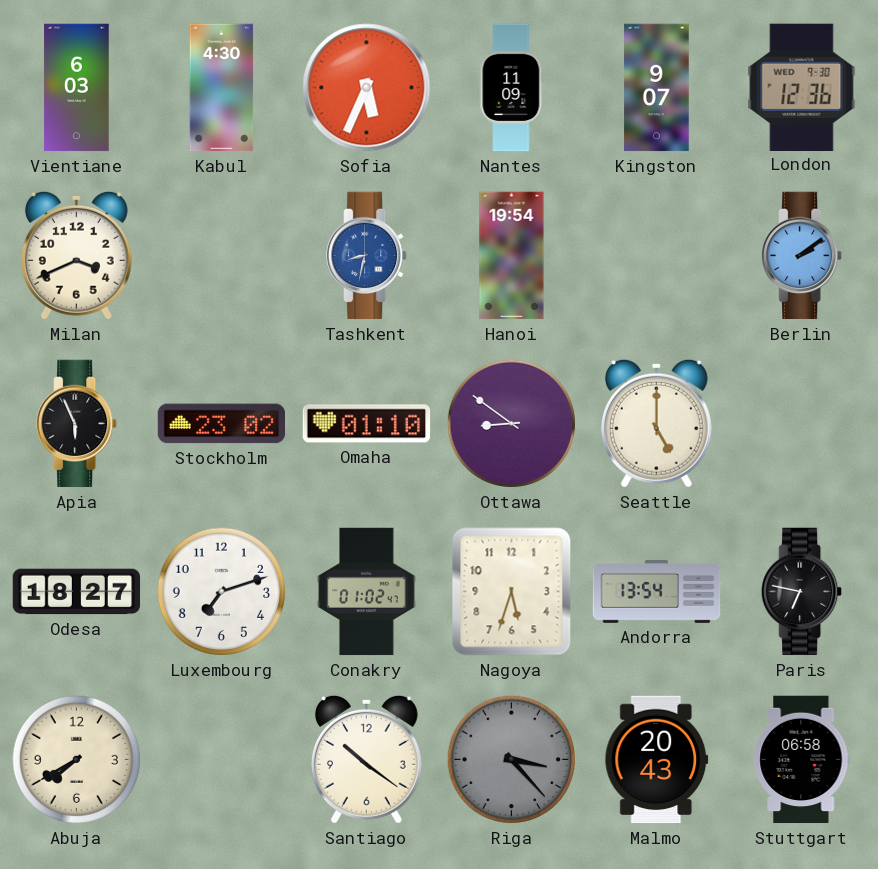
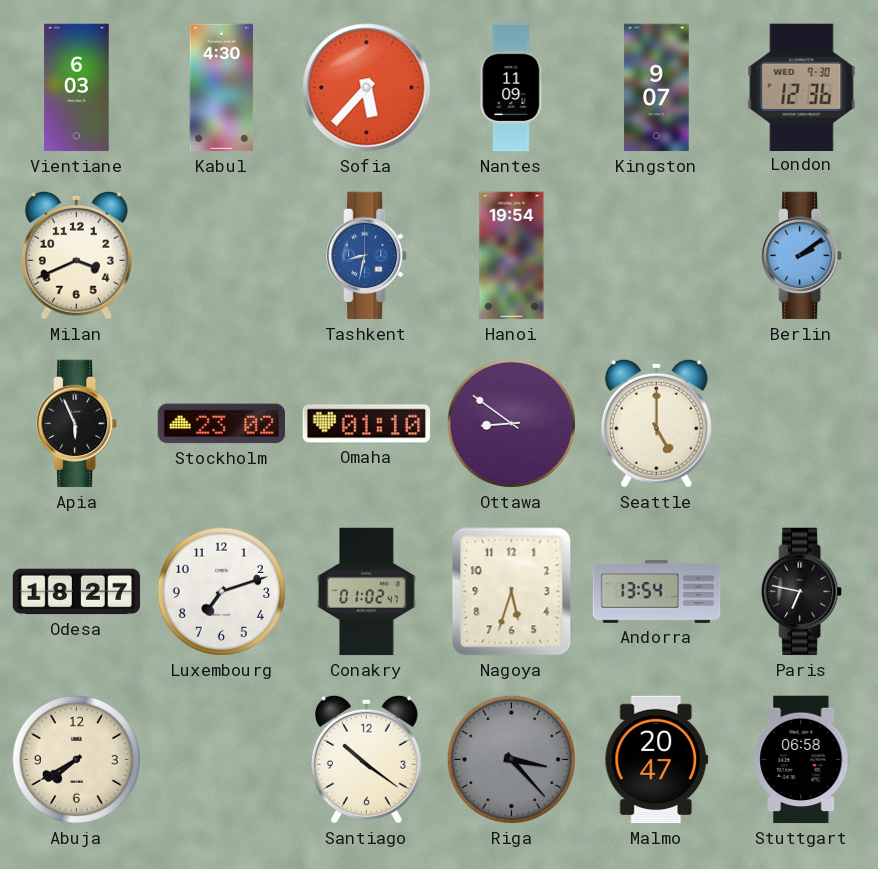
Sofia: 5:34 -> 5:37
Malmo: 20:43 -> 20:47
